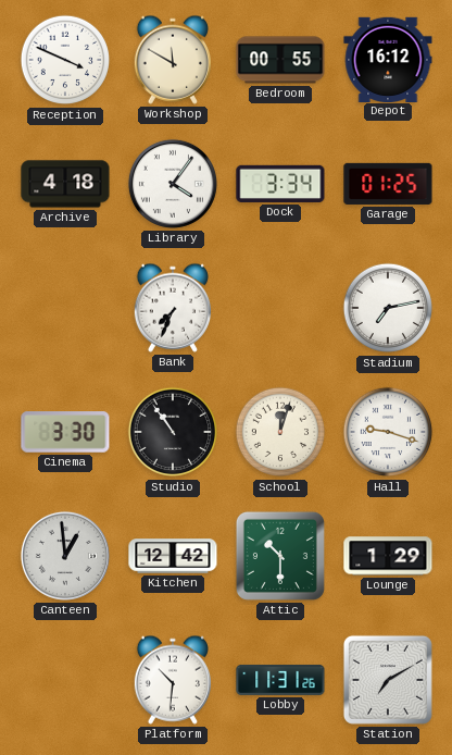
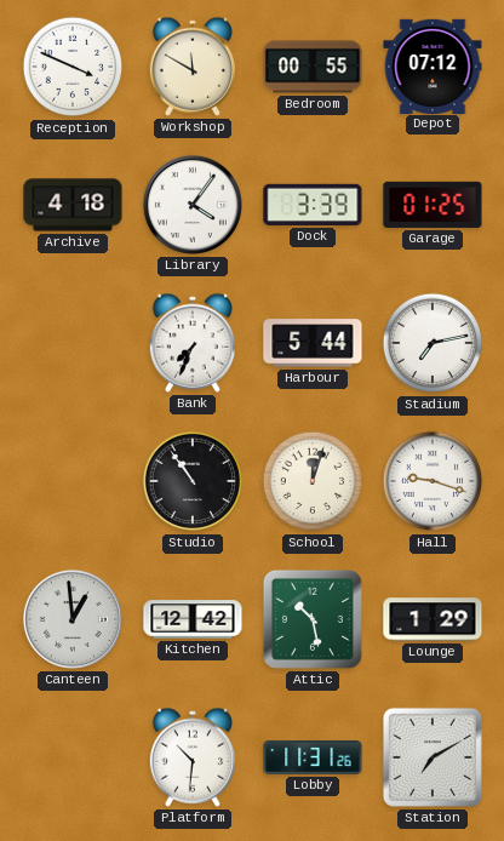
Depot: 16:12 -> 07:12
Dock: 3:34 -> 3:39
Harbour: none -> 5:44
Cinema: 3:30 -> none
Attic: 10:30 -> 10:28
